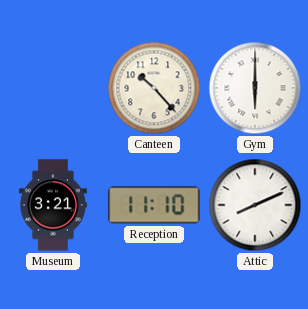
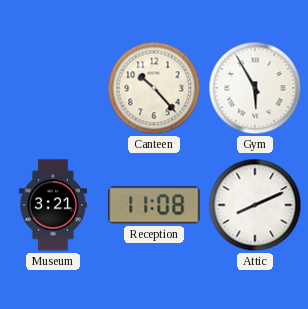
Gym: 6:00 -> 5:55
Reception: 11:10 -> 11:08
